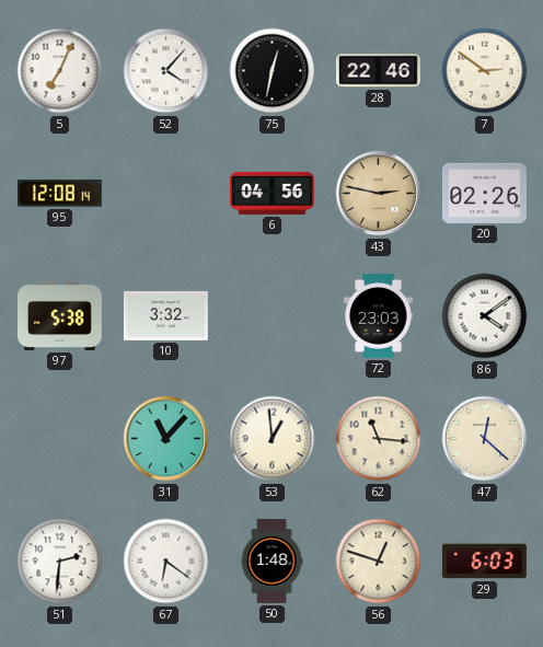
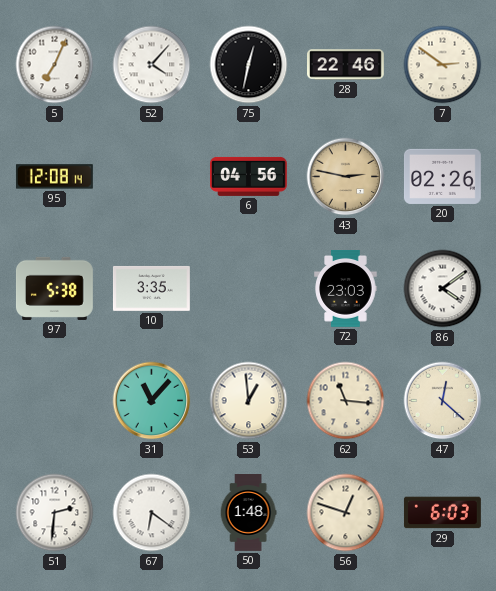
10: 3:32 -> 3:35
